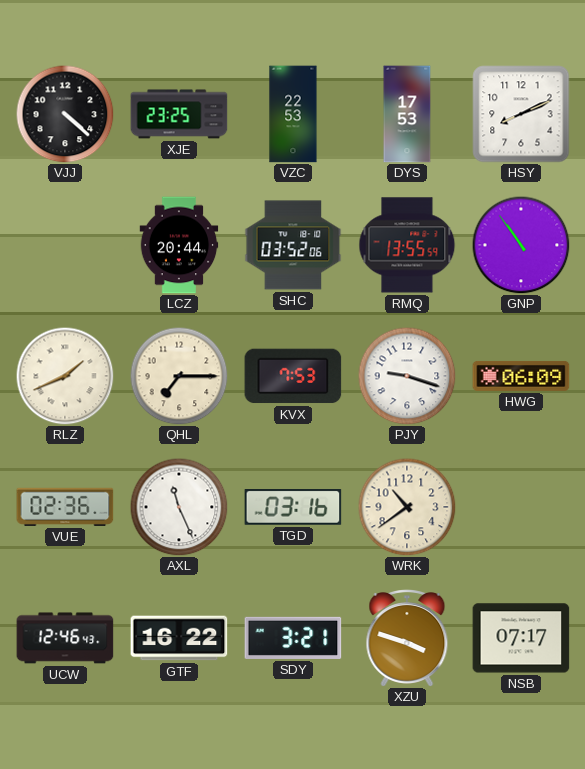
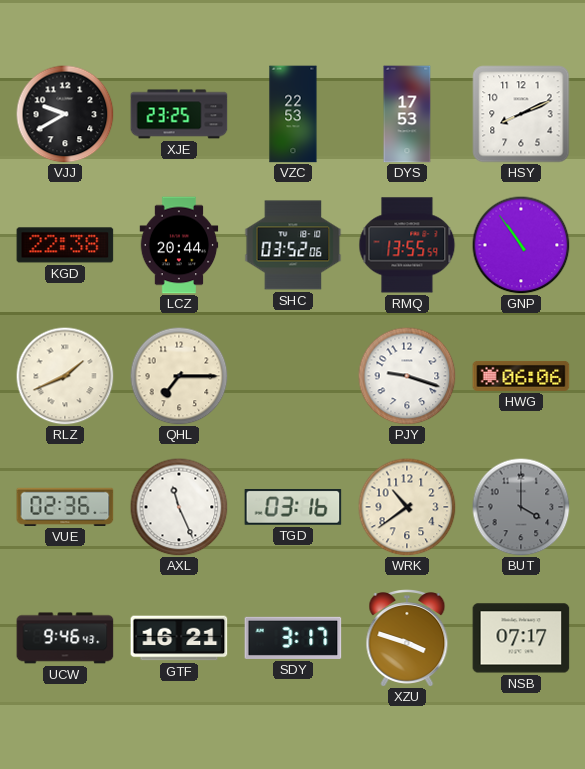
VJJ: 4:22 -> 9:40
KGD: none -> 22:38
KVX: 7:53 -> none
HWG: 06:09 -> 06:06
BUT: none -> 4:00
UCW: 12:46 -> 9:46
GTF: 16:22 -> 16:21
SDY: 3:21 -> 3:17
